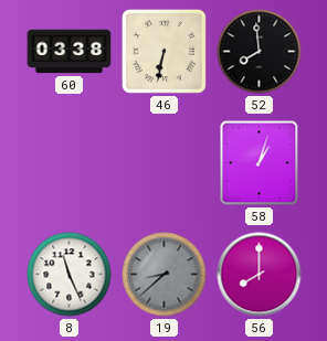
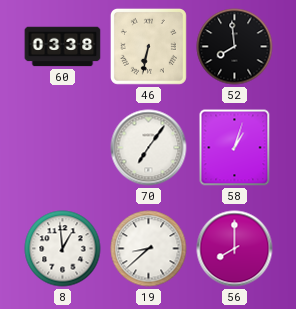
70: none -> 7:06
8: 11:26 -> 12:59
19 dial: grey -> white
